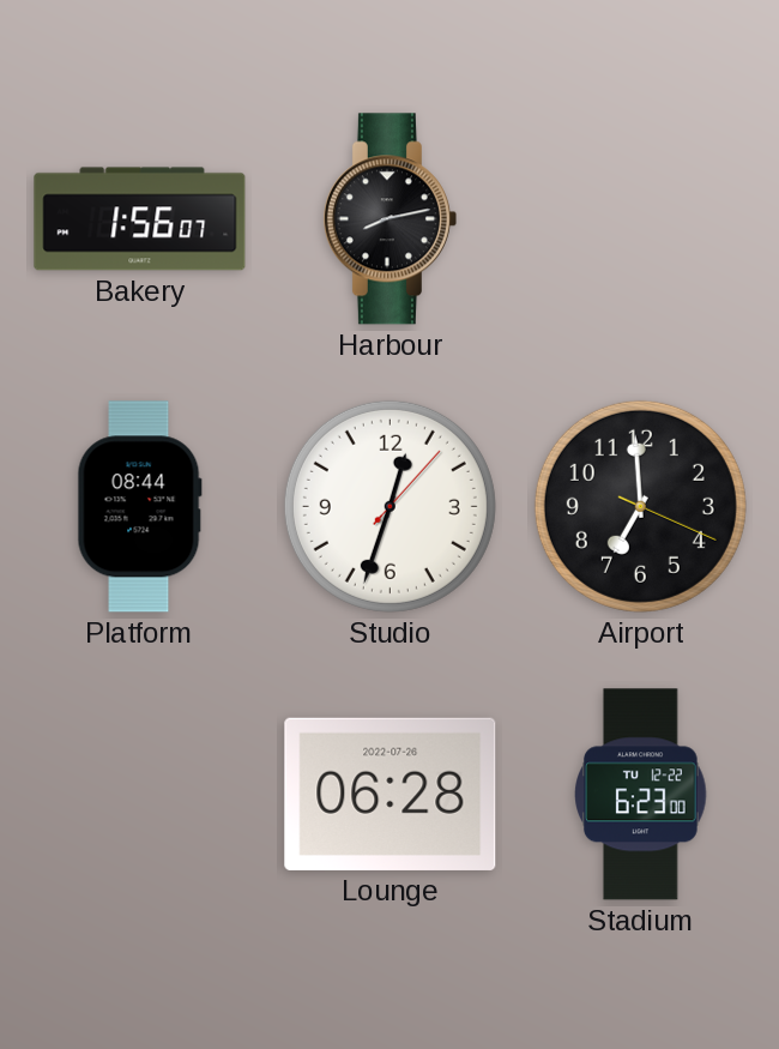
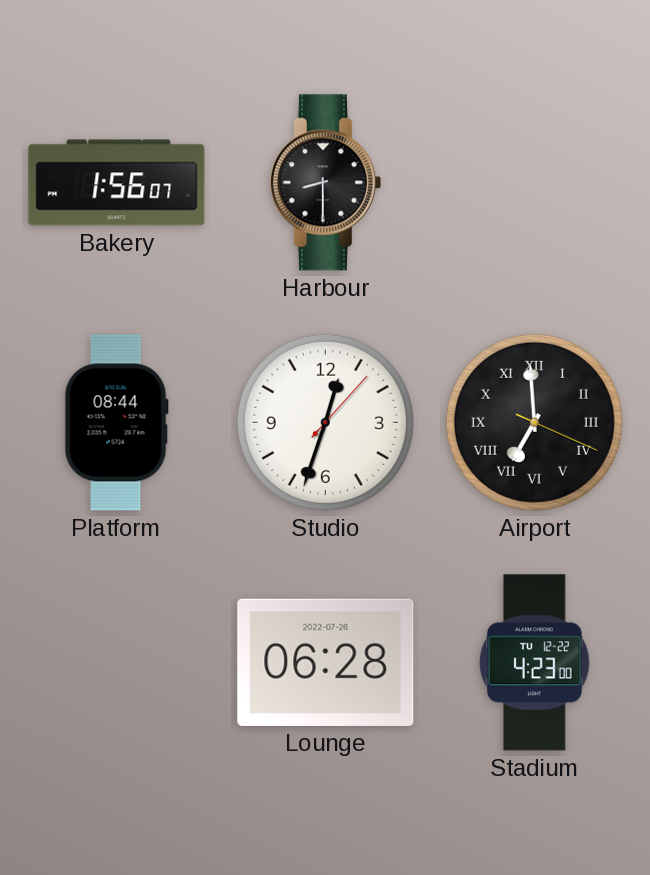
Harbour: 8:13 -> 8:30
Airport numerals: Arabic -> Roman
Stadium: 6:23 -> 4:23
